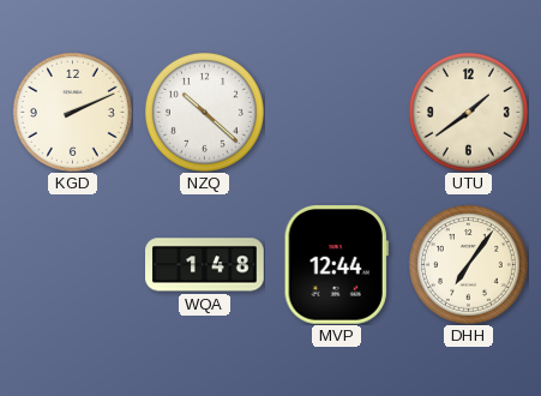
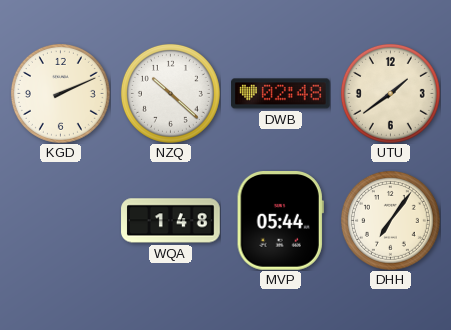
DWB: none -> 02:48
MVP: 12:44 -> 05:44
